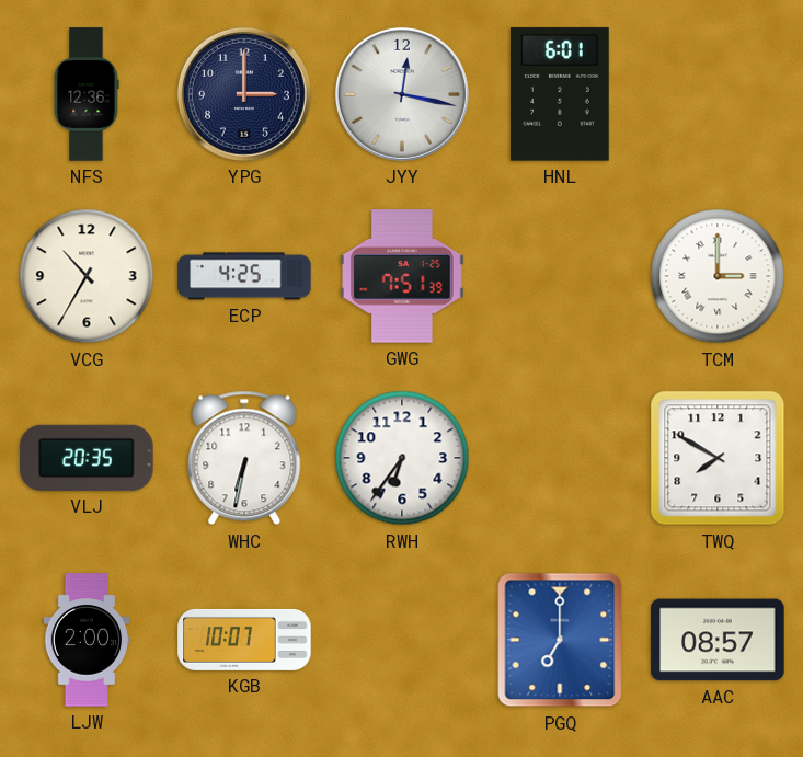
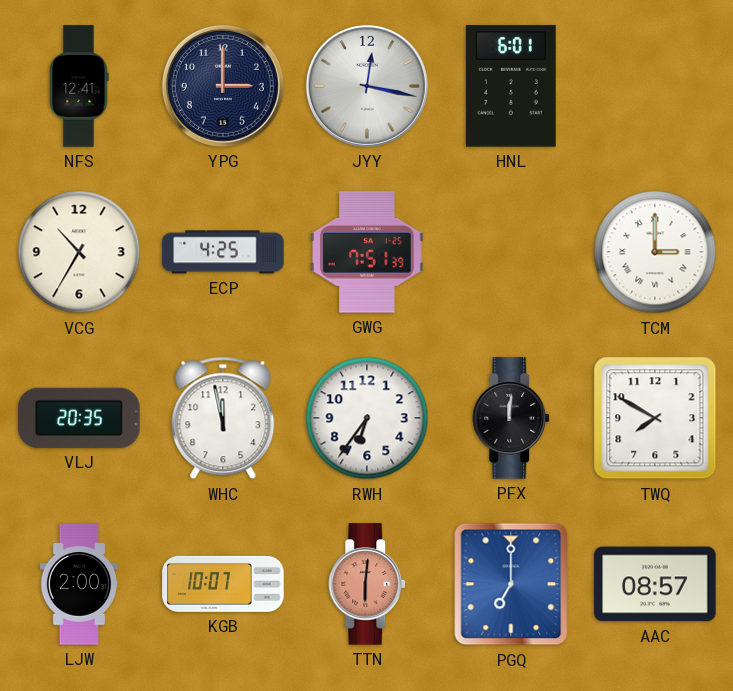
NFS: 12:36 -> 12:41
WHC: 6:32 -> 11:58
PFX: none -> 12:01
TTN: none -> 6:01
